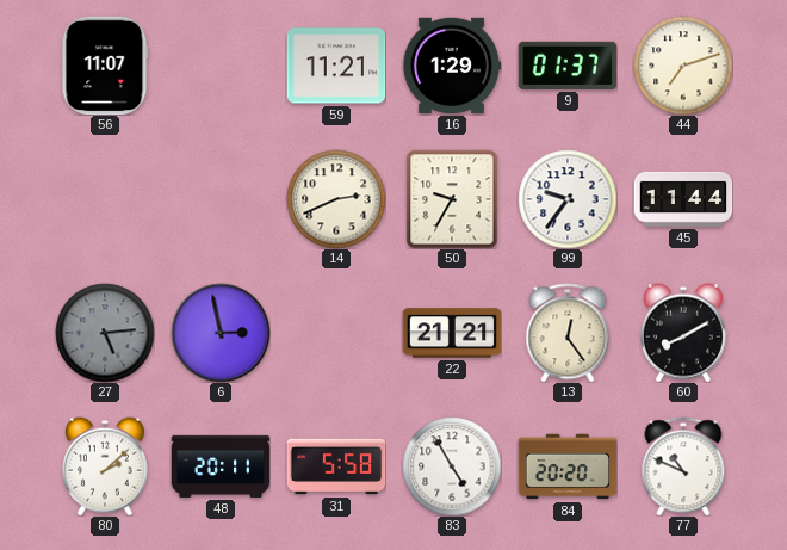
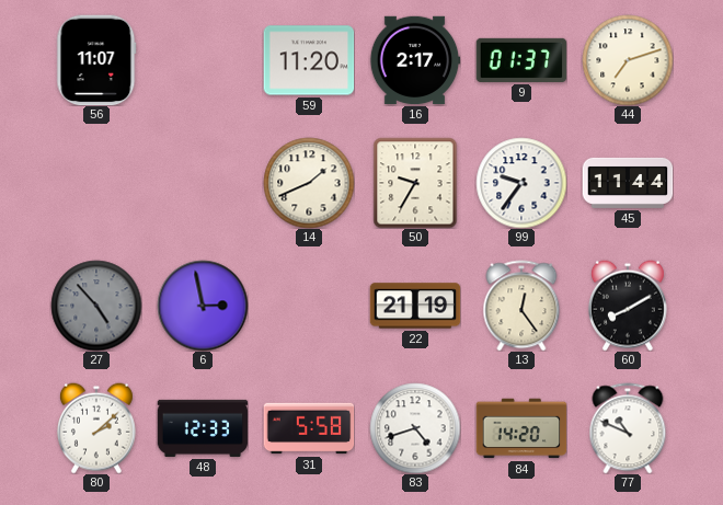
59: 11:21 -> 11:20
16: 1:29 -> 2:17
14: 2:41 -> 1:41
27: 5:14 -> 4:53
22: 21:21 -> 21:19
48: 20:11 -> 12:33
83: 4:55 -> 4:42
84: 20:20 -> 14:20
